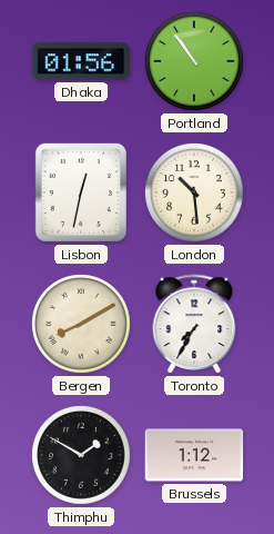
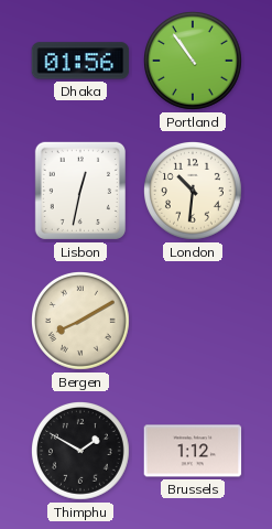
London: 10:29 -> 10:31
Toronto: 7:35 -> none
